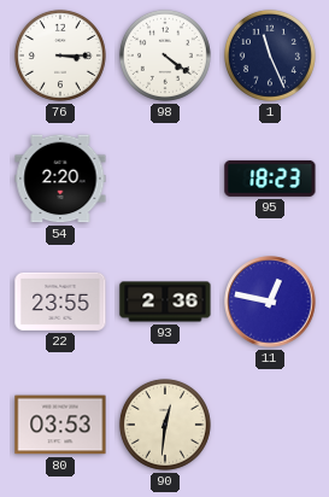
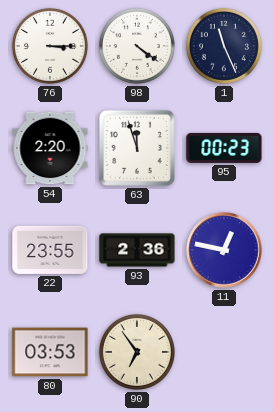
63: none -> 11:57
95: 18:23 -> 00:23
90: 12:31 -> 6:54
